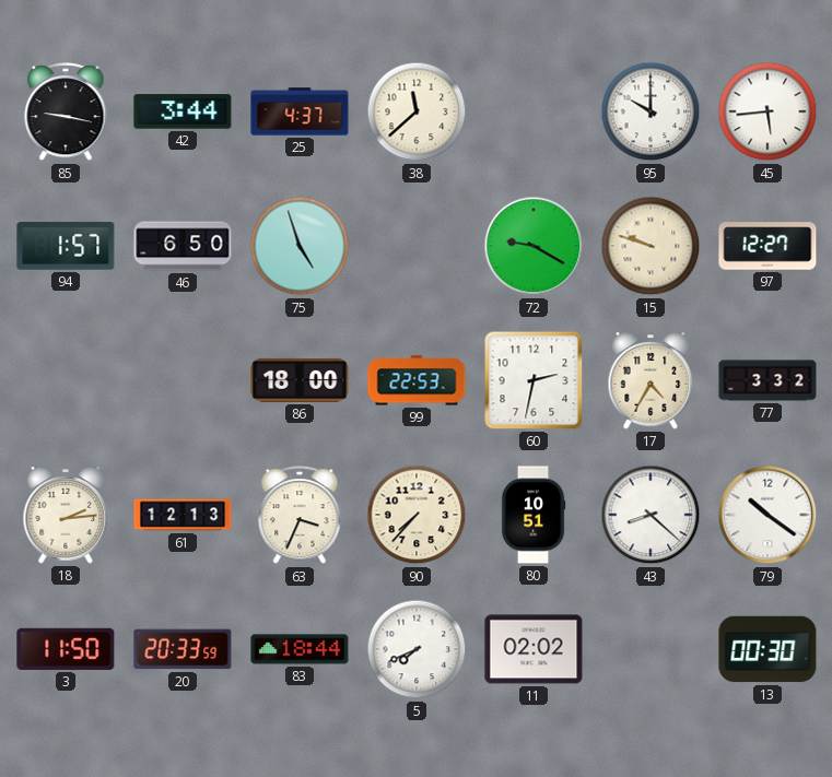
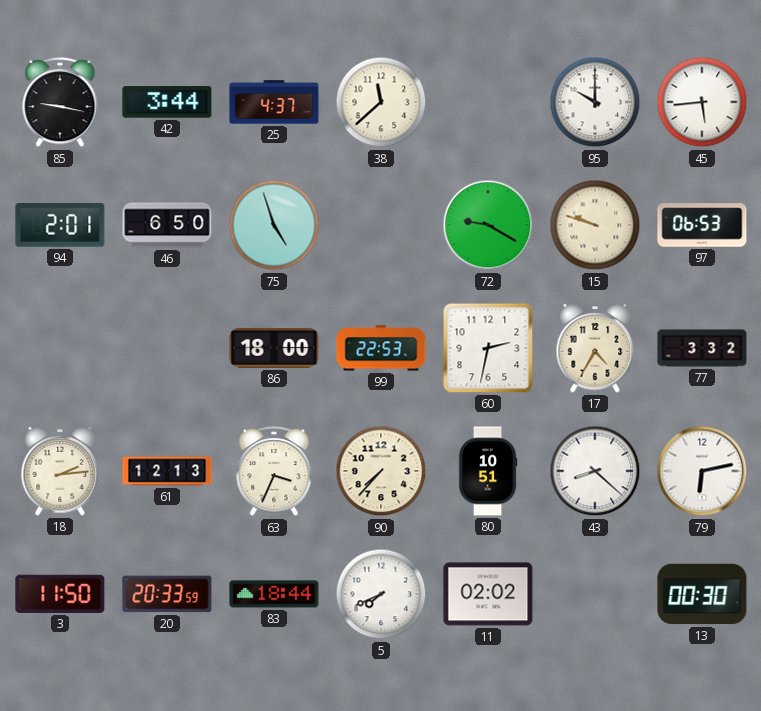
94: 1:57 -> 2:01
97: 12:27 -> 06:53
79: 10:21 -> 6:13
